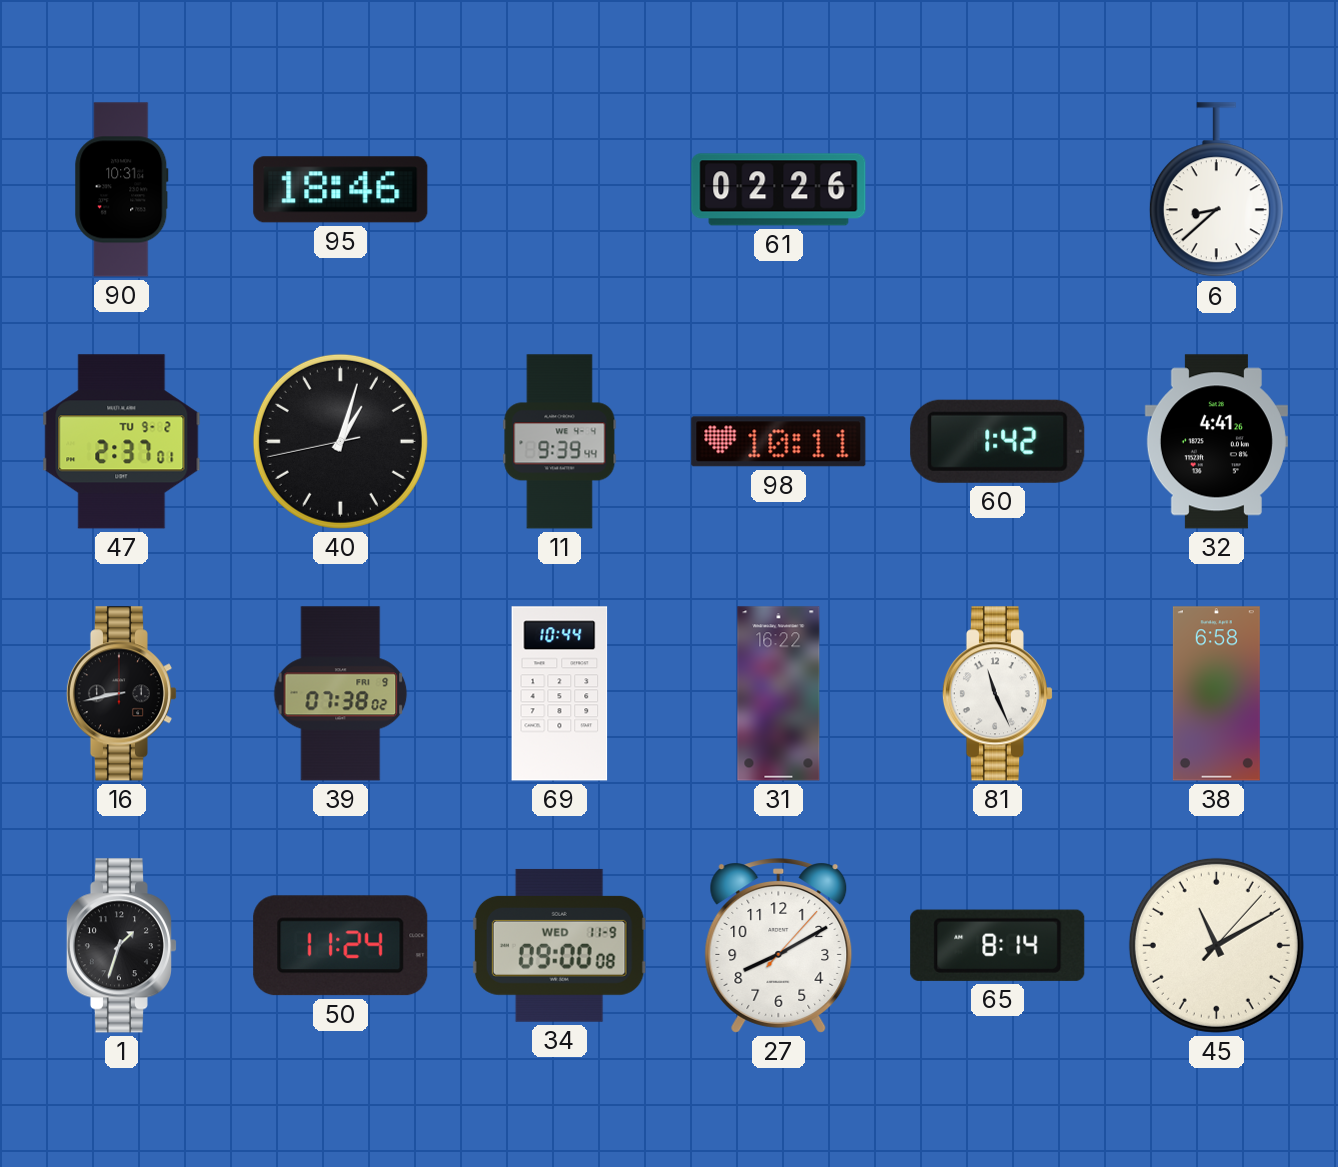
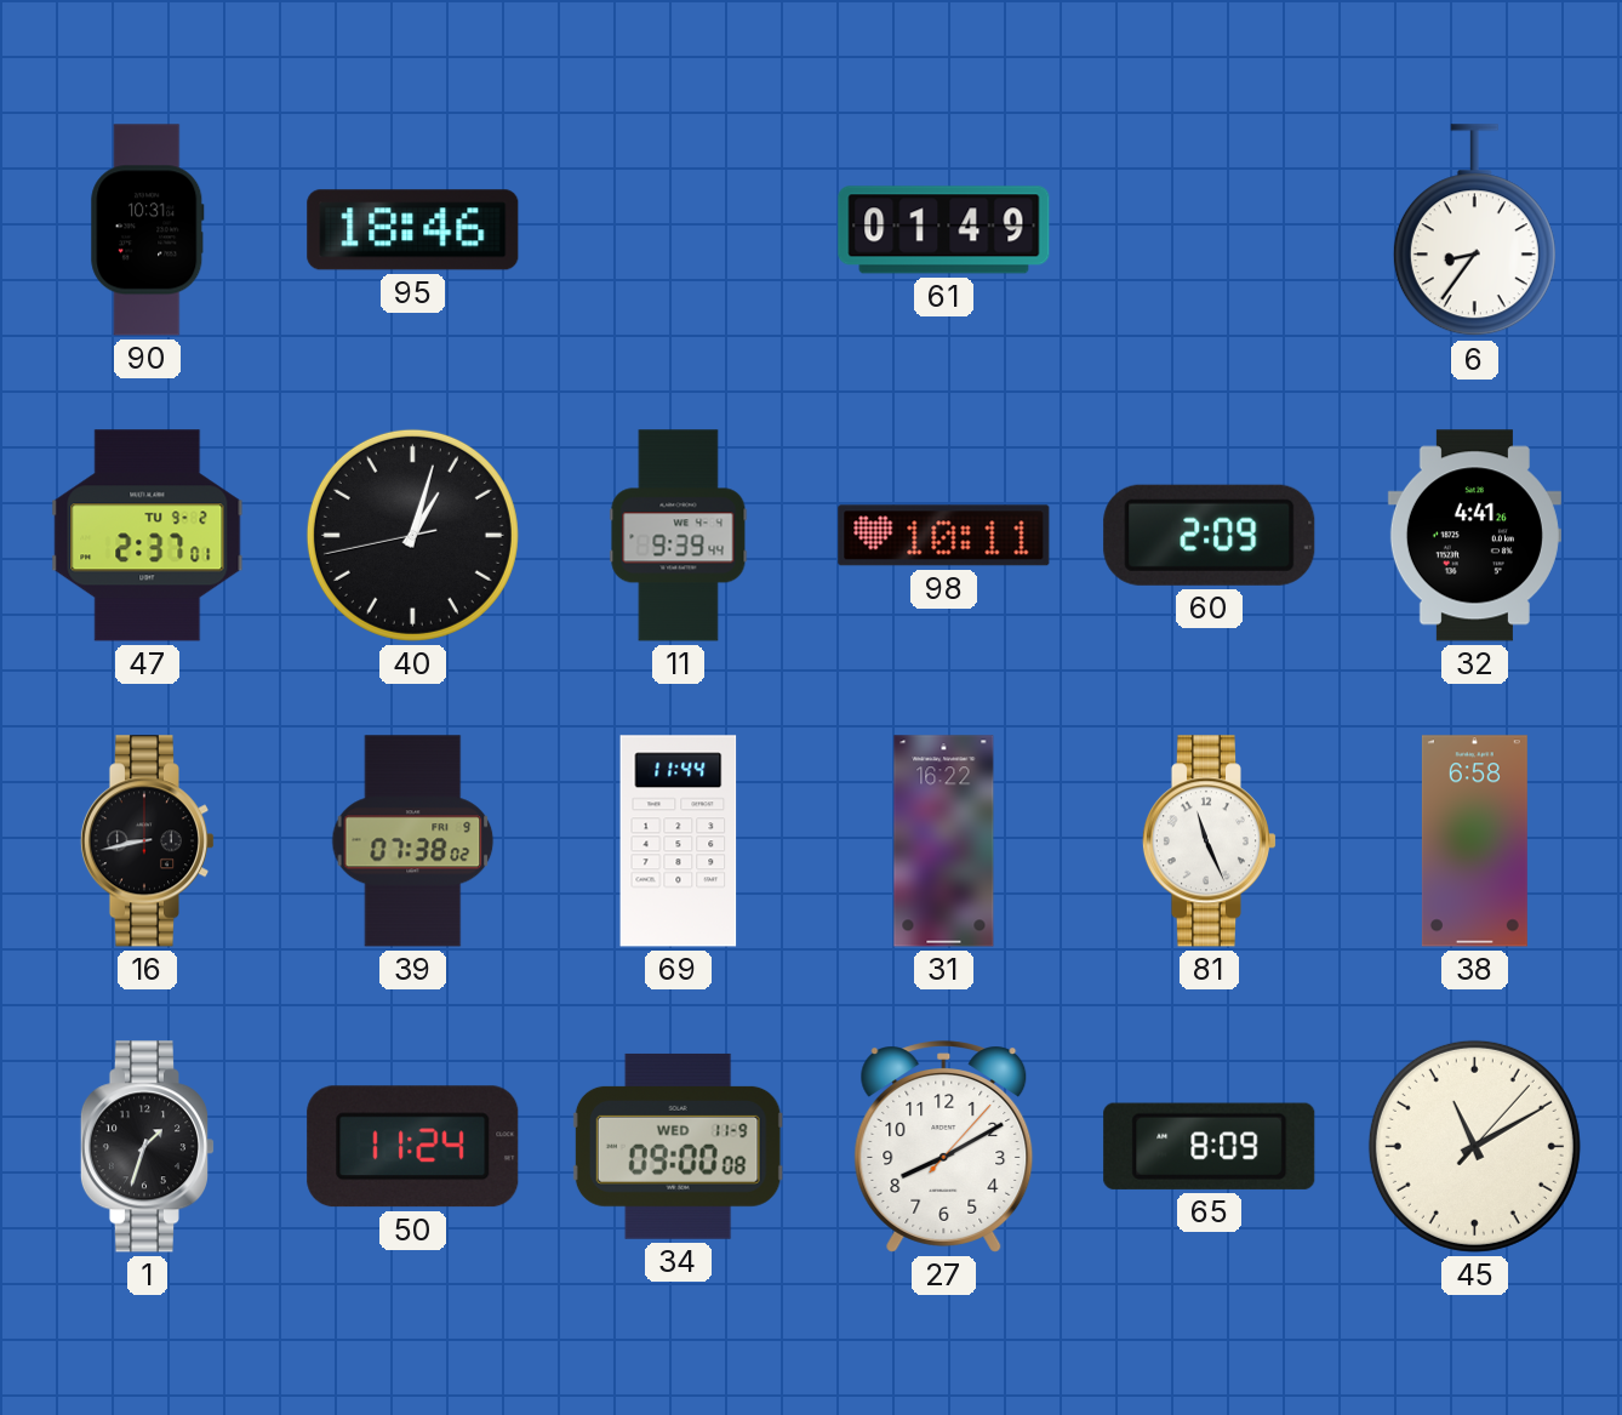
61: 02:26 -> 01:49
6: 8:38 -> 8:36
60: 1:42 -> 2:09
69: 10:44 -> 11:44
65: 8:14 -> 8:09
